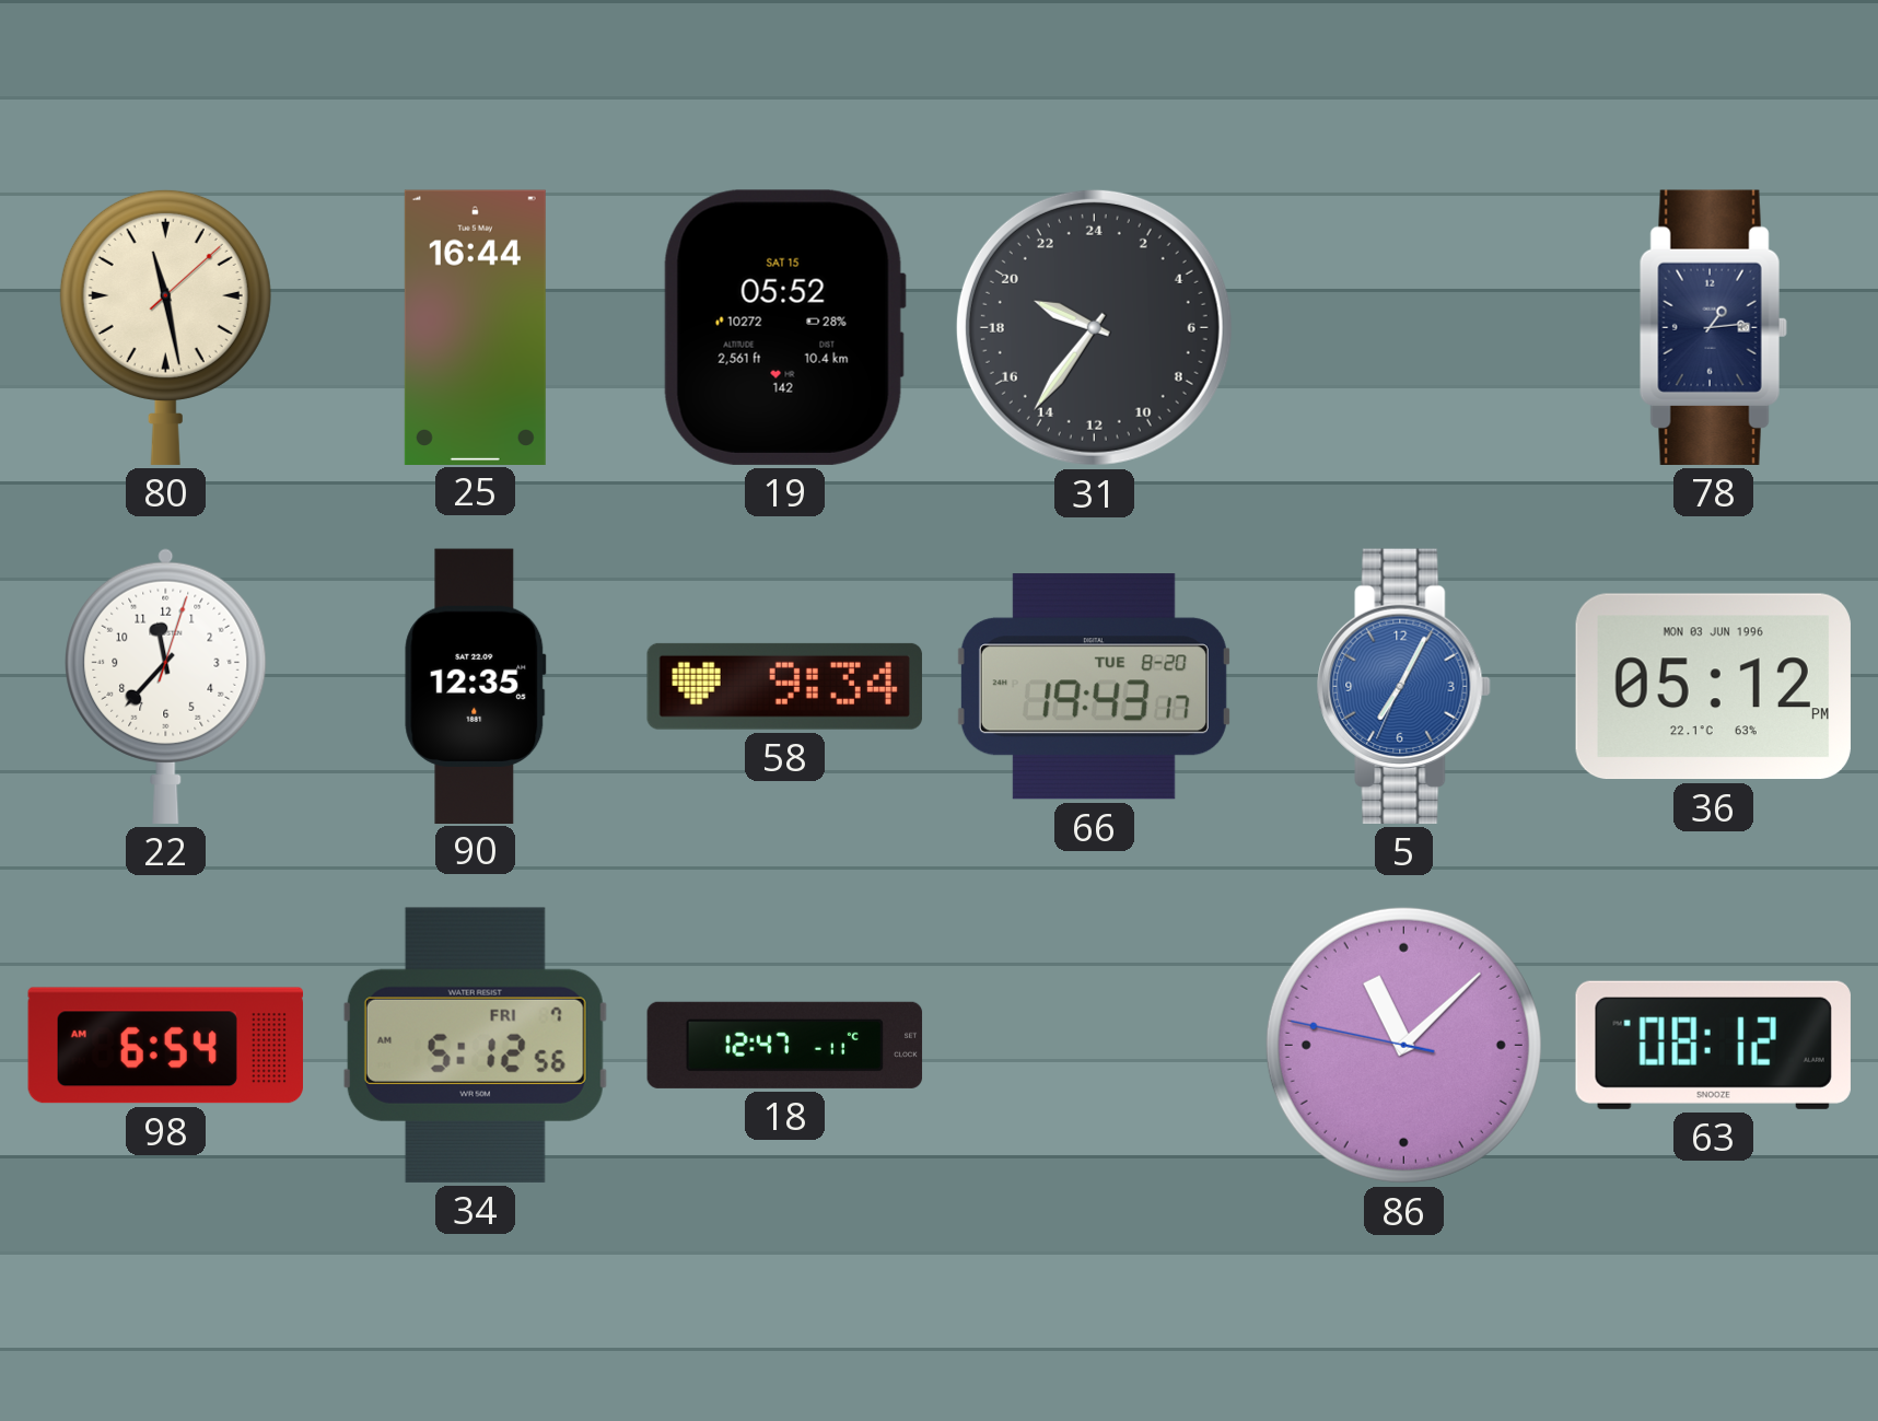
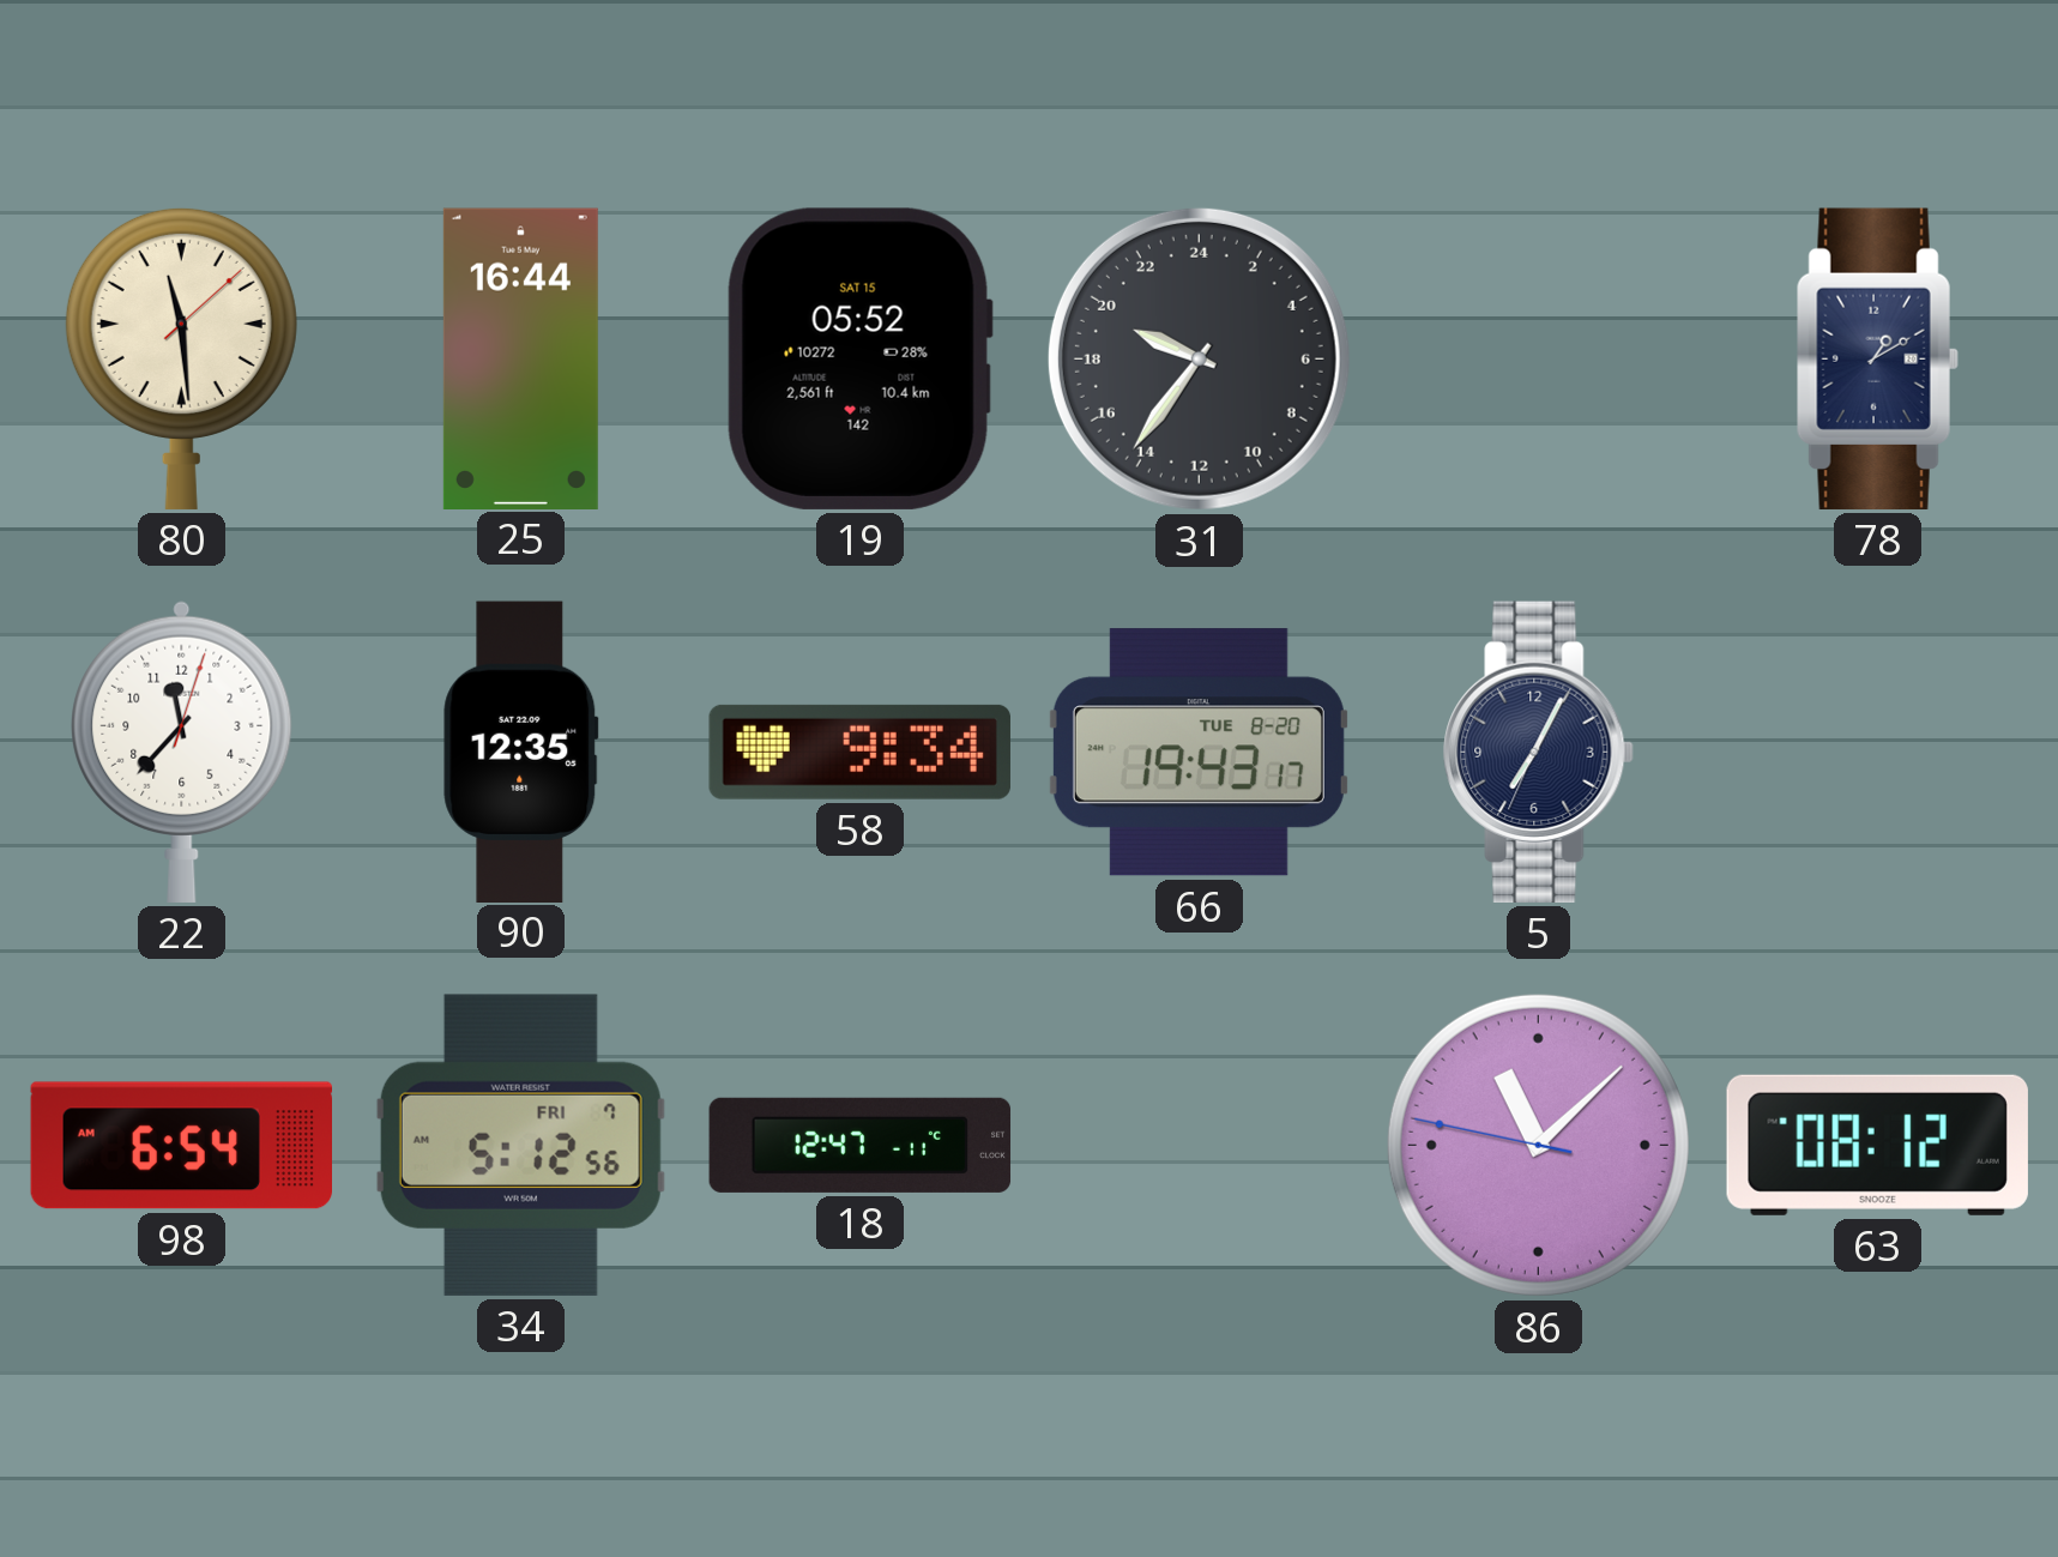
80: 11:28 -> 11:29
78: 1:14 -> 1:10
5 dial: blue -> navy
36: 05:12 -> none
